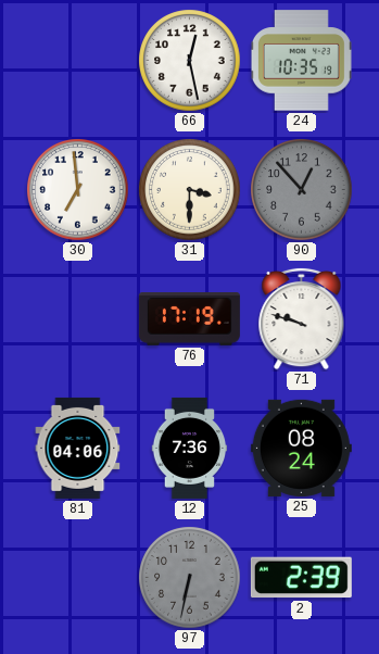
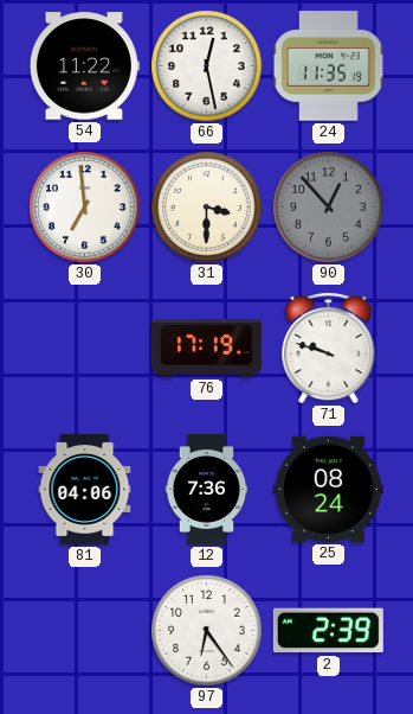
54: none -> 11:22
24: 10:35 -> 11:35
97: 6:32 -> 6:24
97 dial: grey -> white
